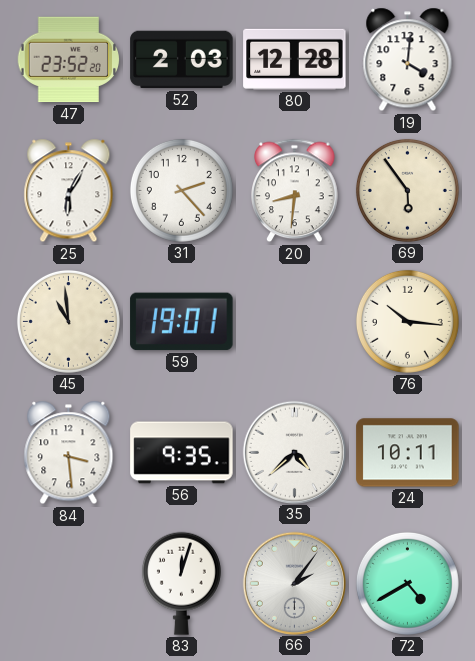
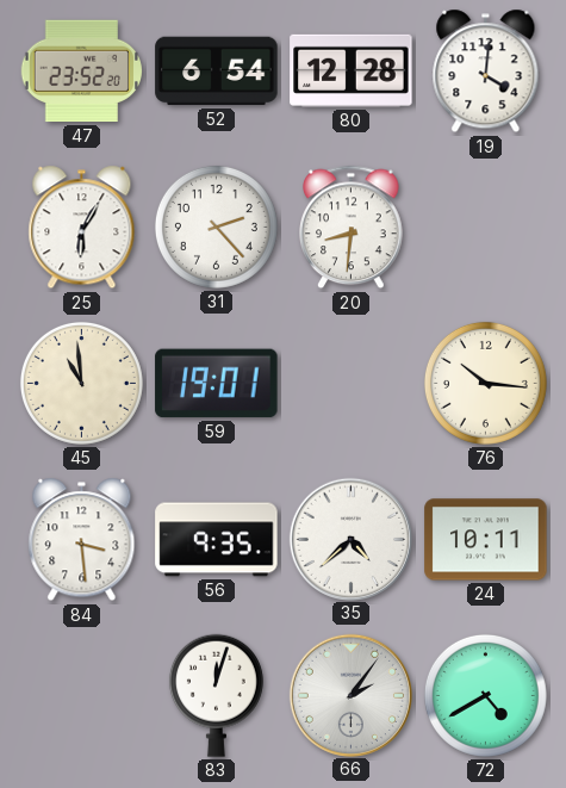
52: 2:03 -> 6:54
69: 5:54 -> none
